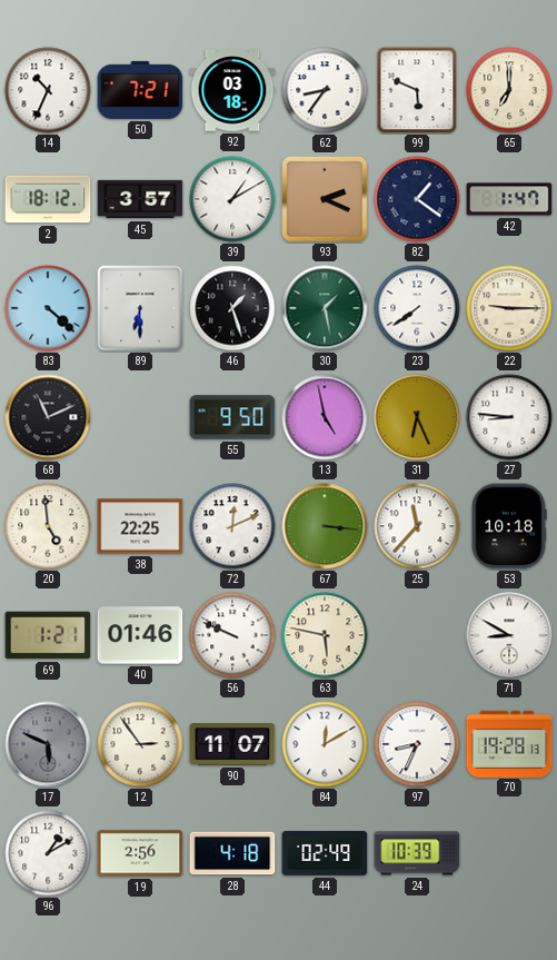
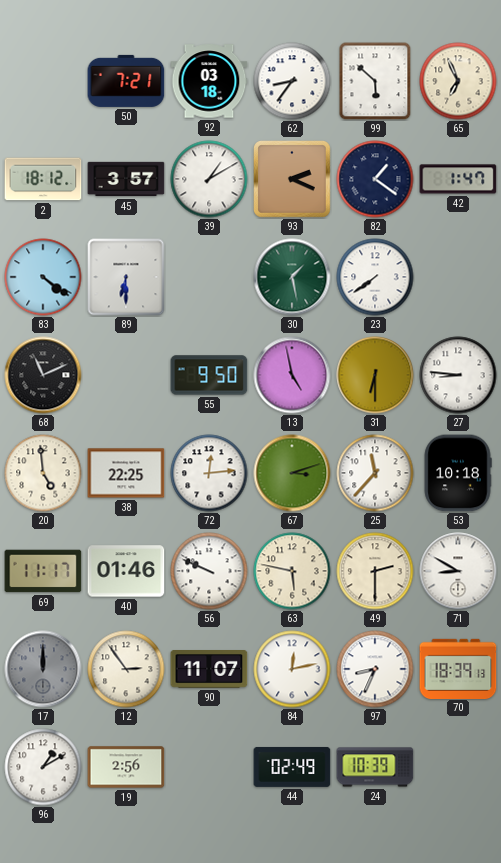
14: 10:34 -> none
99: 5:49 -> 5:52
65: 7:00 -> 6:56
83: 4:22 -> 4:21
46: 1:27 -> none
22: 9:15 -> none
31: 6:26 -> 6:30
72: 12:11 -> 12:14
67: 3:16 -> 3:12
69: 1:21 -> 11:17
49: none -> 2:30
17: 5:49 -> 12:00
84: 12:10 -> 12:13
70: 19:28 -> 18:39
28: 4:18 -> none
